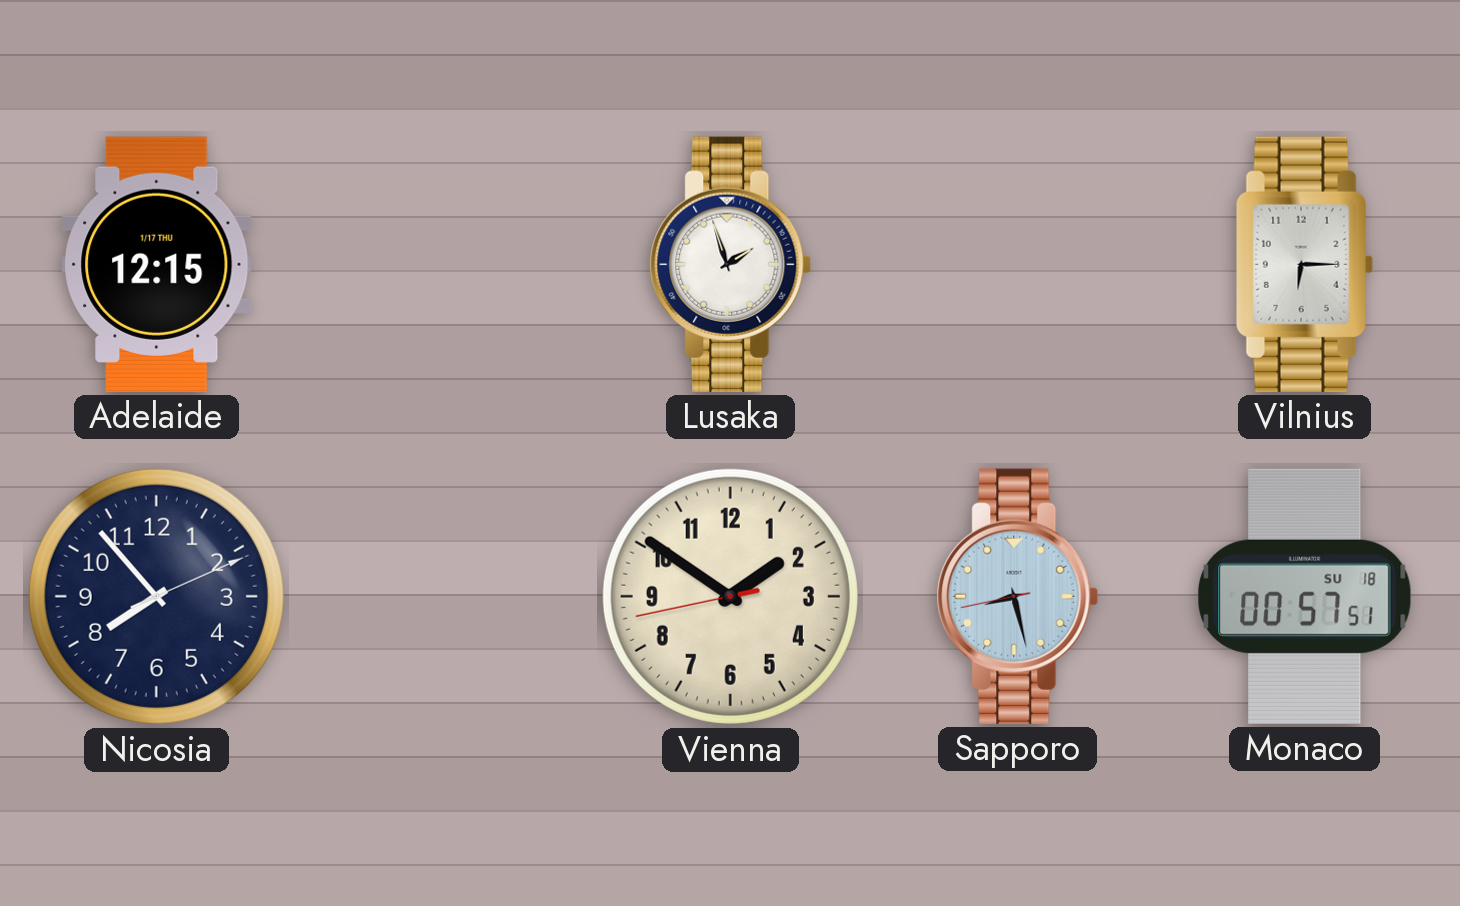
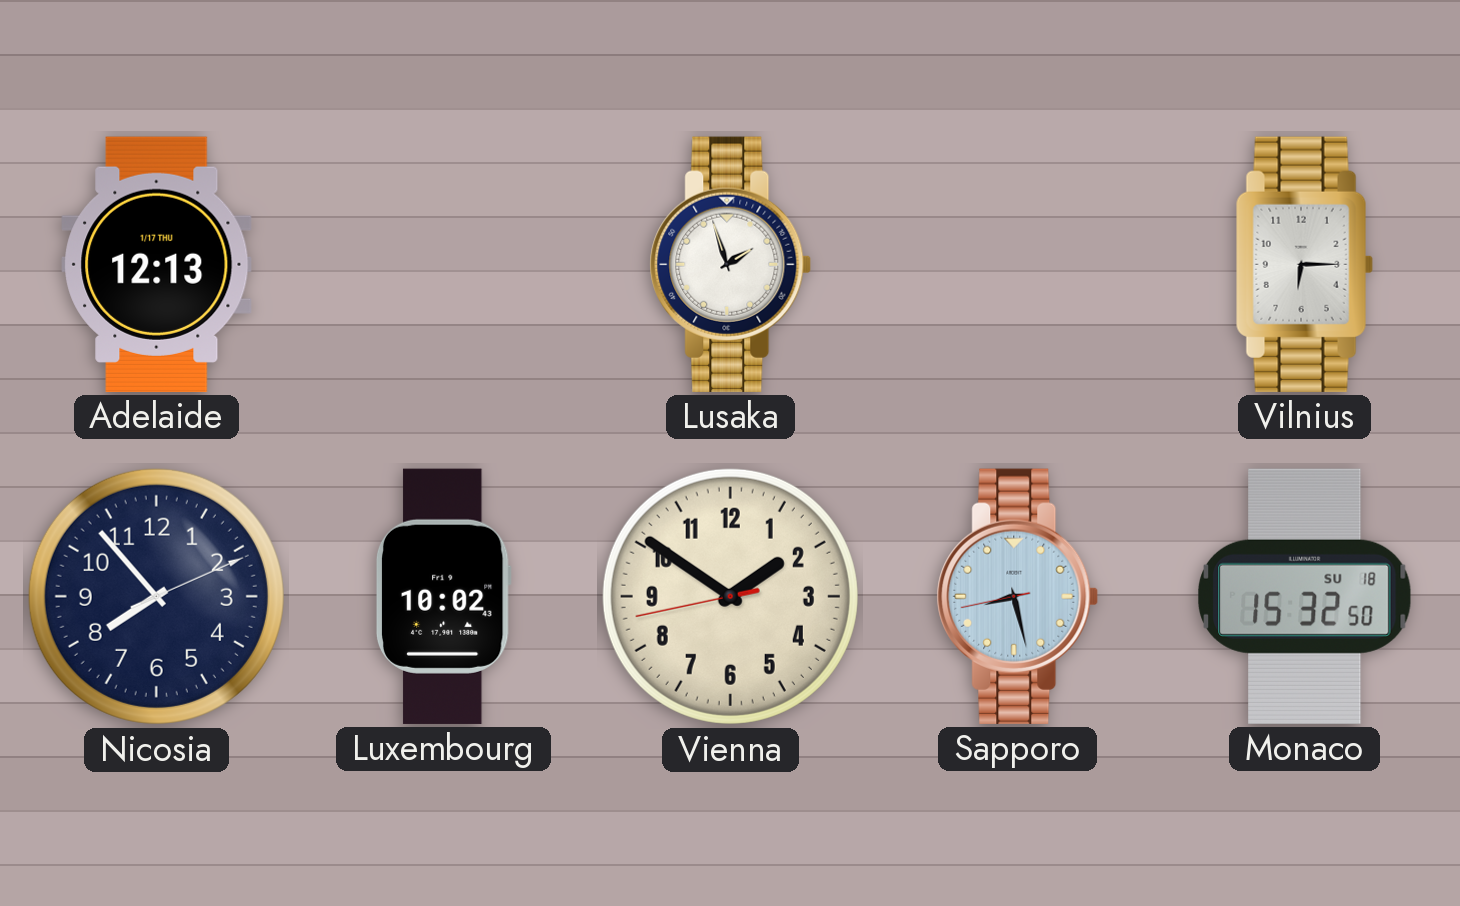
Adelaide: 12:15 -> 12:13
Luxembourg: none -> 10:02
Monaco: 00:57 -> 15:32
